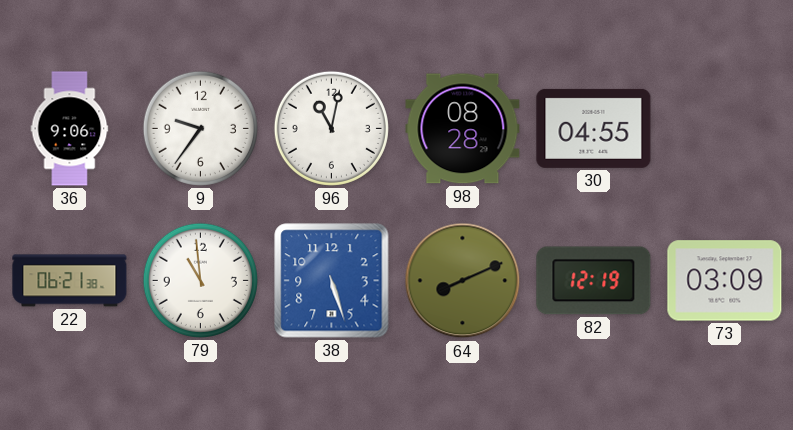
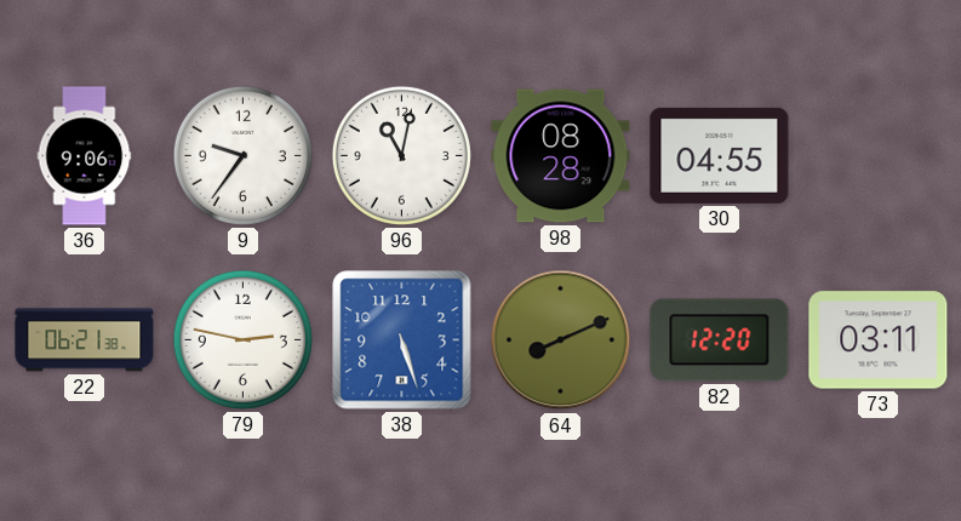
79: 10:59 -> 2:47
82: 12:19 -> 12:20
73: 03:09 -> 03:11
